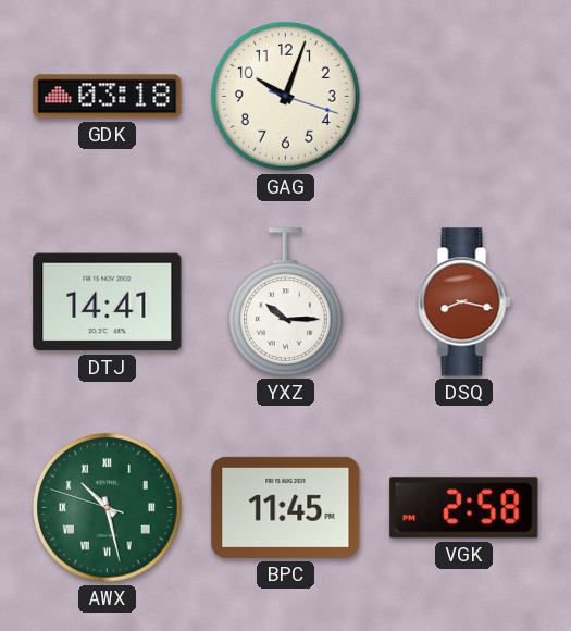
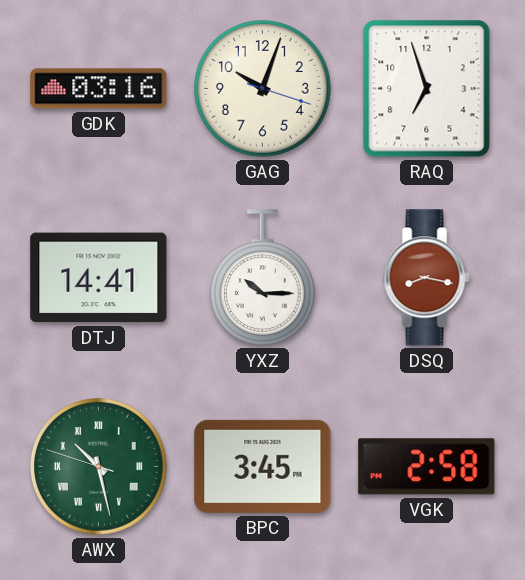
GDK: 03:18 -> 03:16
RAQ: none -> 6:57
BPC: 11:45 -> 3:45
